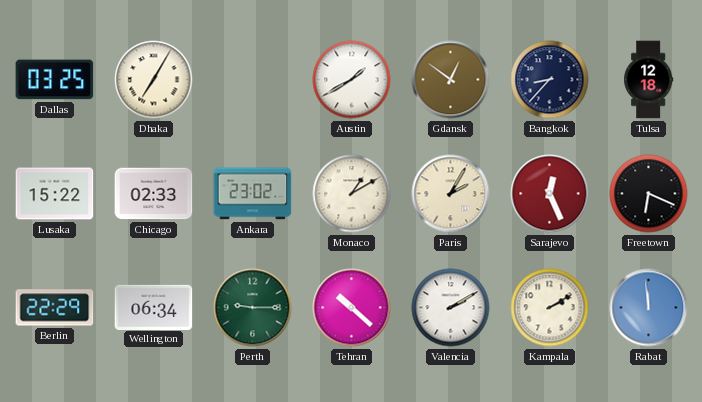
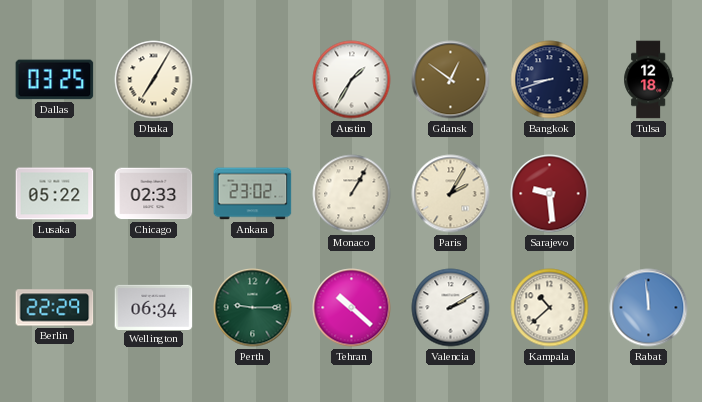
Austin: 1:40 -> 1:35
Bangkok: 8:37 -> 8:42
Lusaka: 15:22 -> 05:22
Monaco: 1:10 -> 1:05
Sarajevo: 12:26 -> 9:29
Freetown: 6:19 -> none
Kampala: 2:10 -> 10:38
